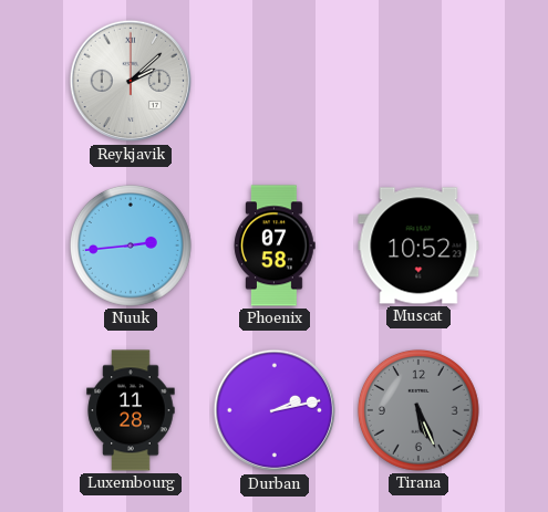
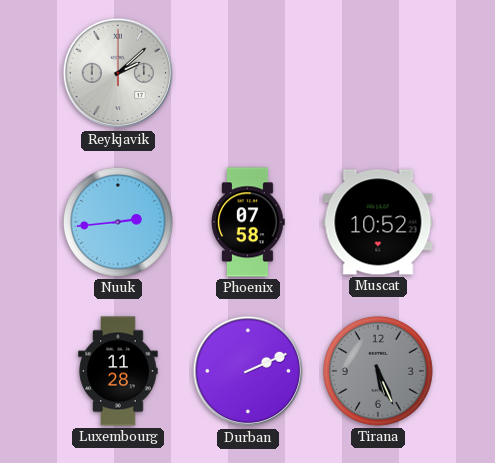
Durban: 2:13 -> 2:11
